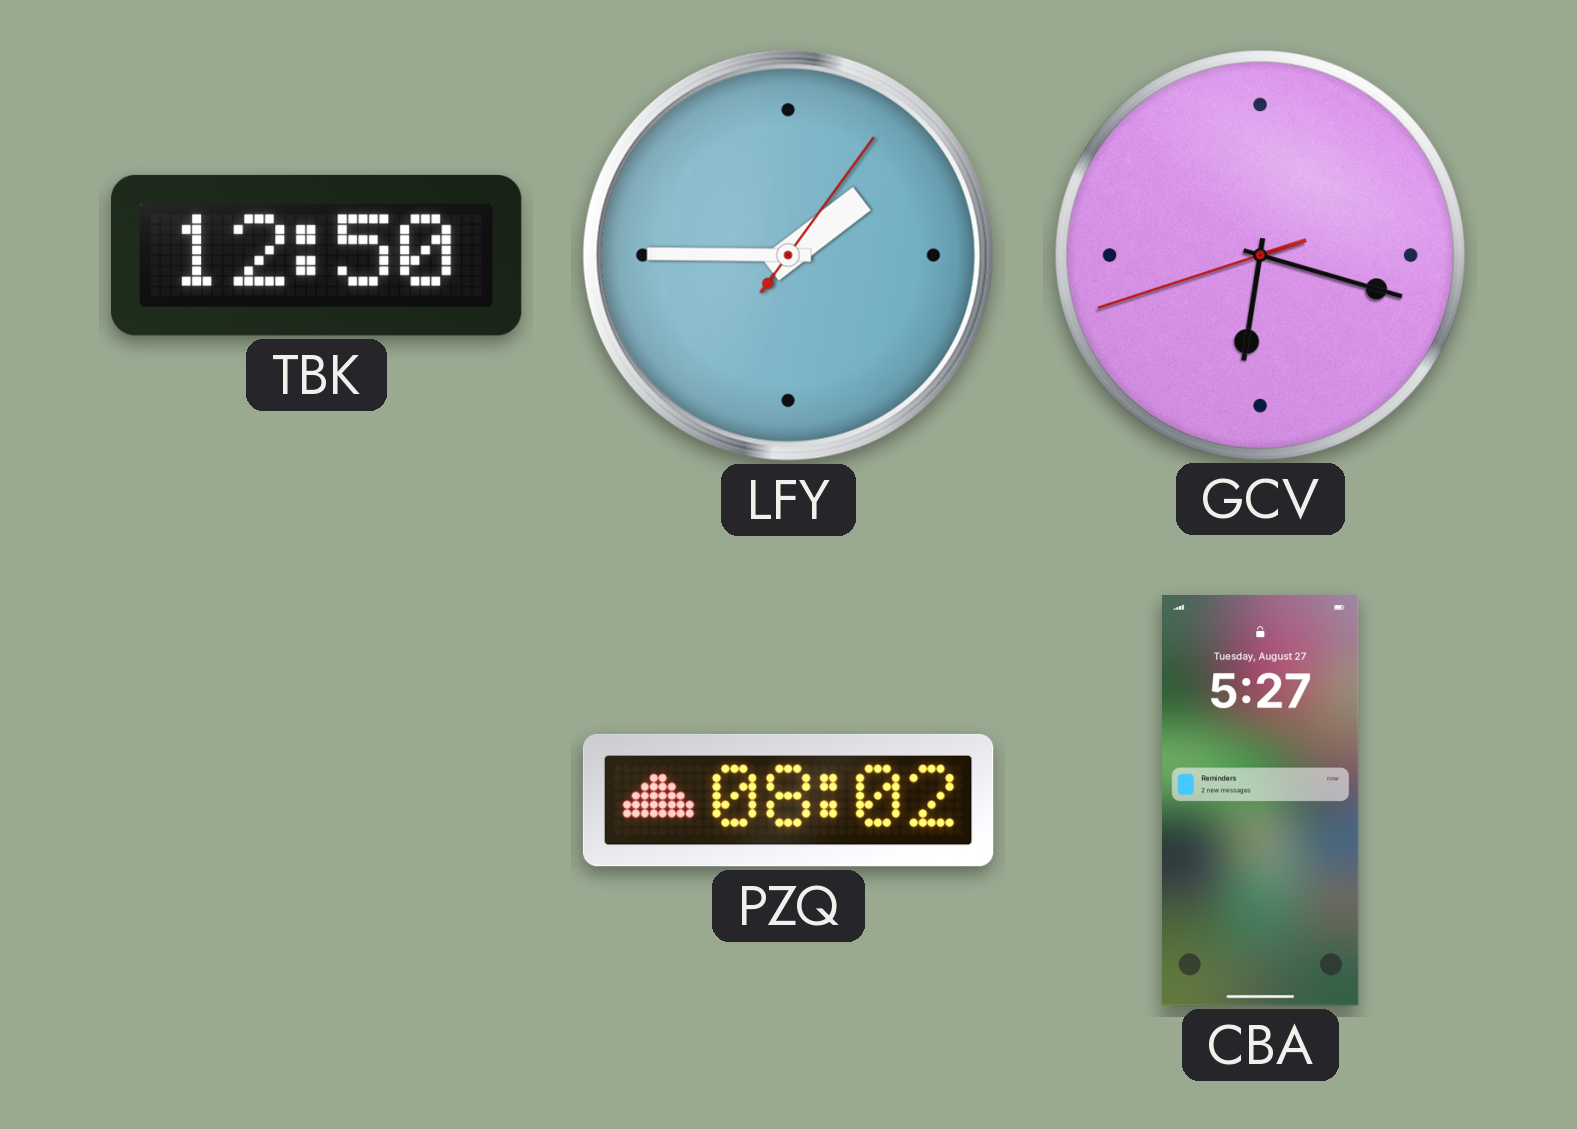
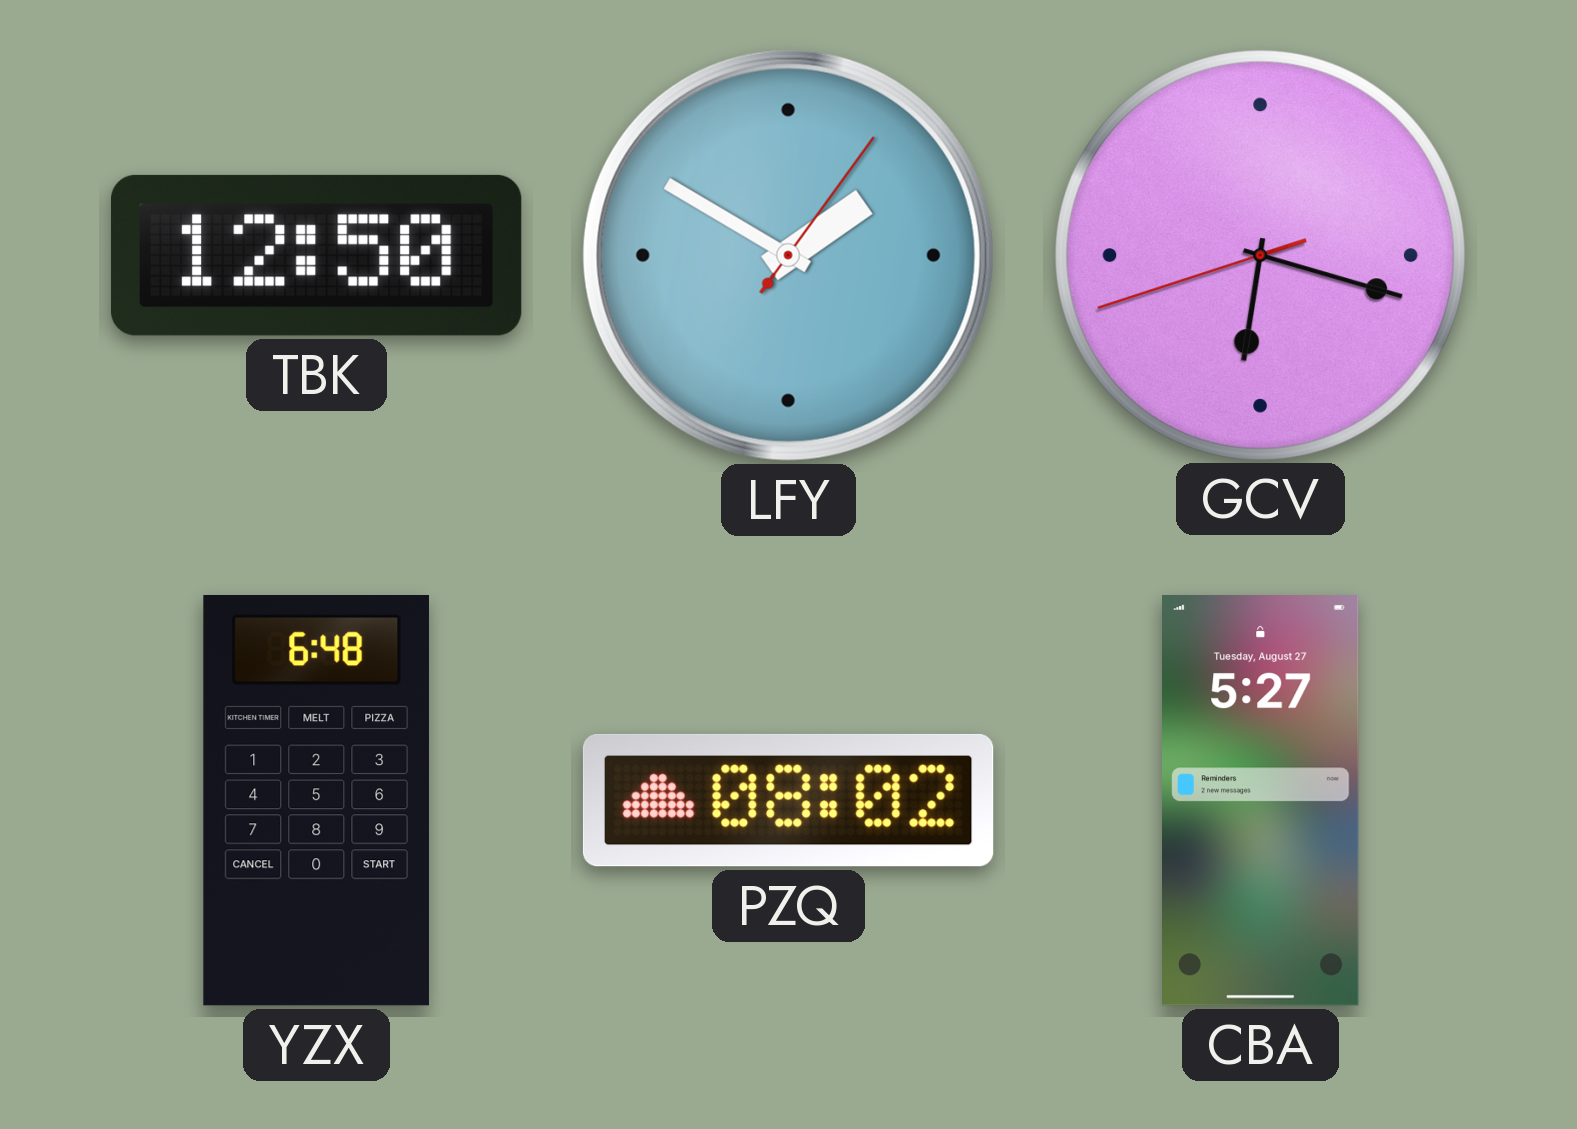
LFY: 1:45 -> 1:50
YZX: none -> 6:48
